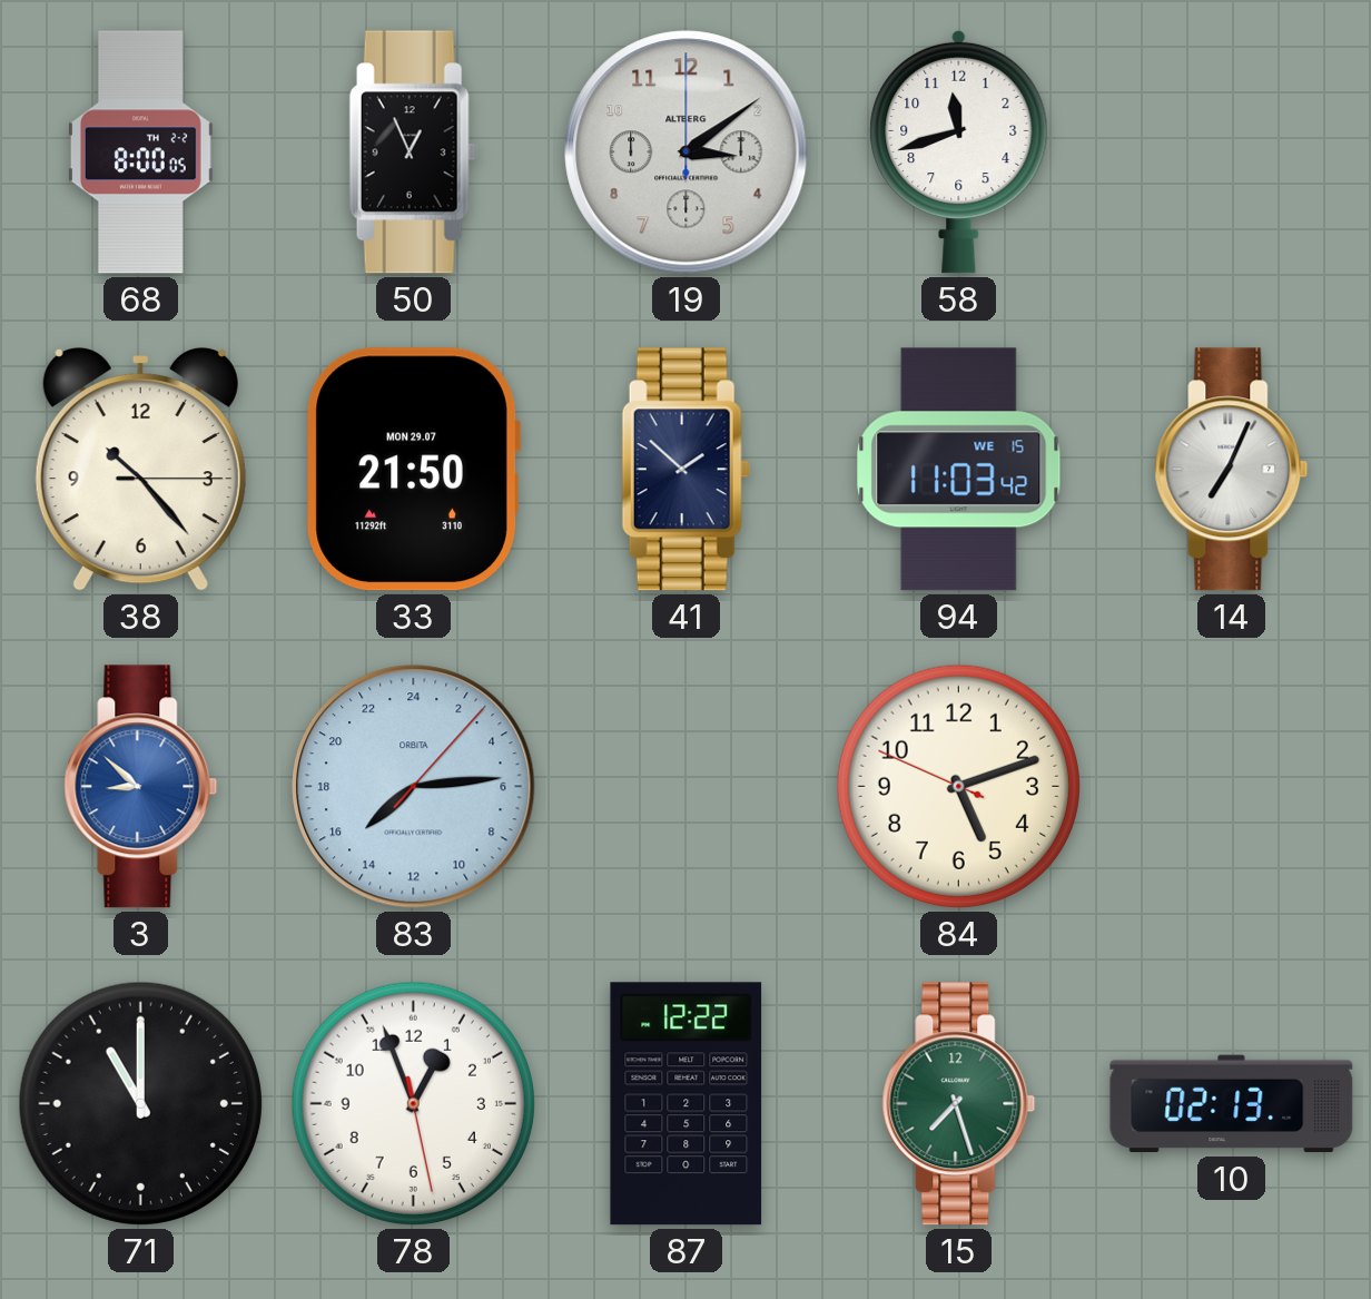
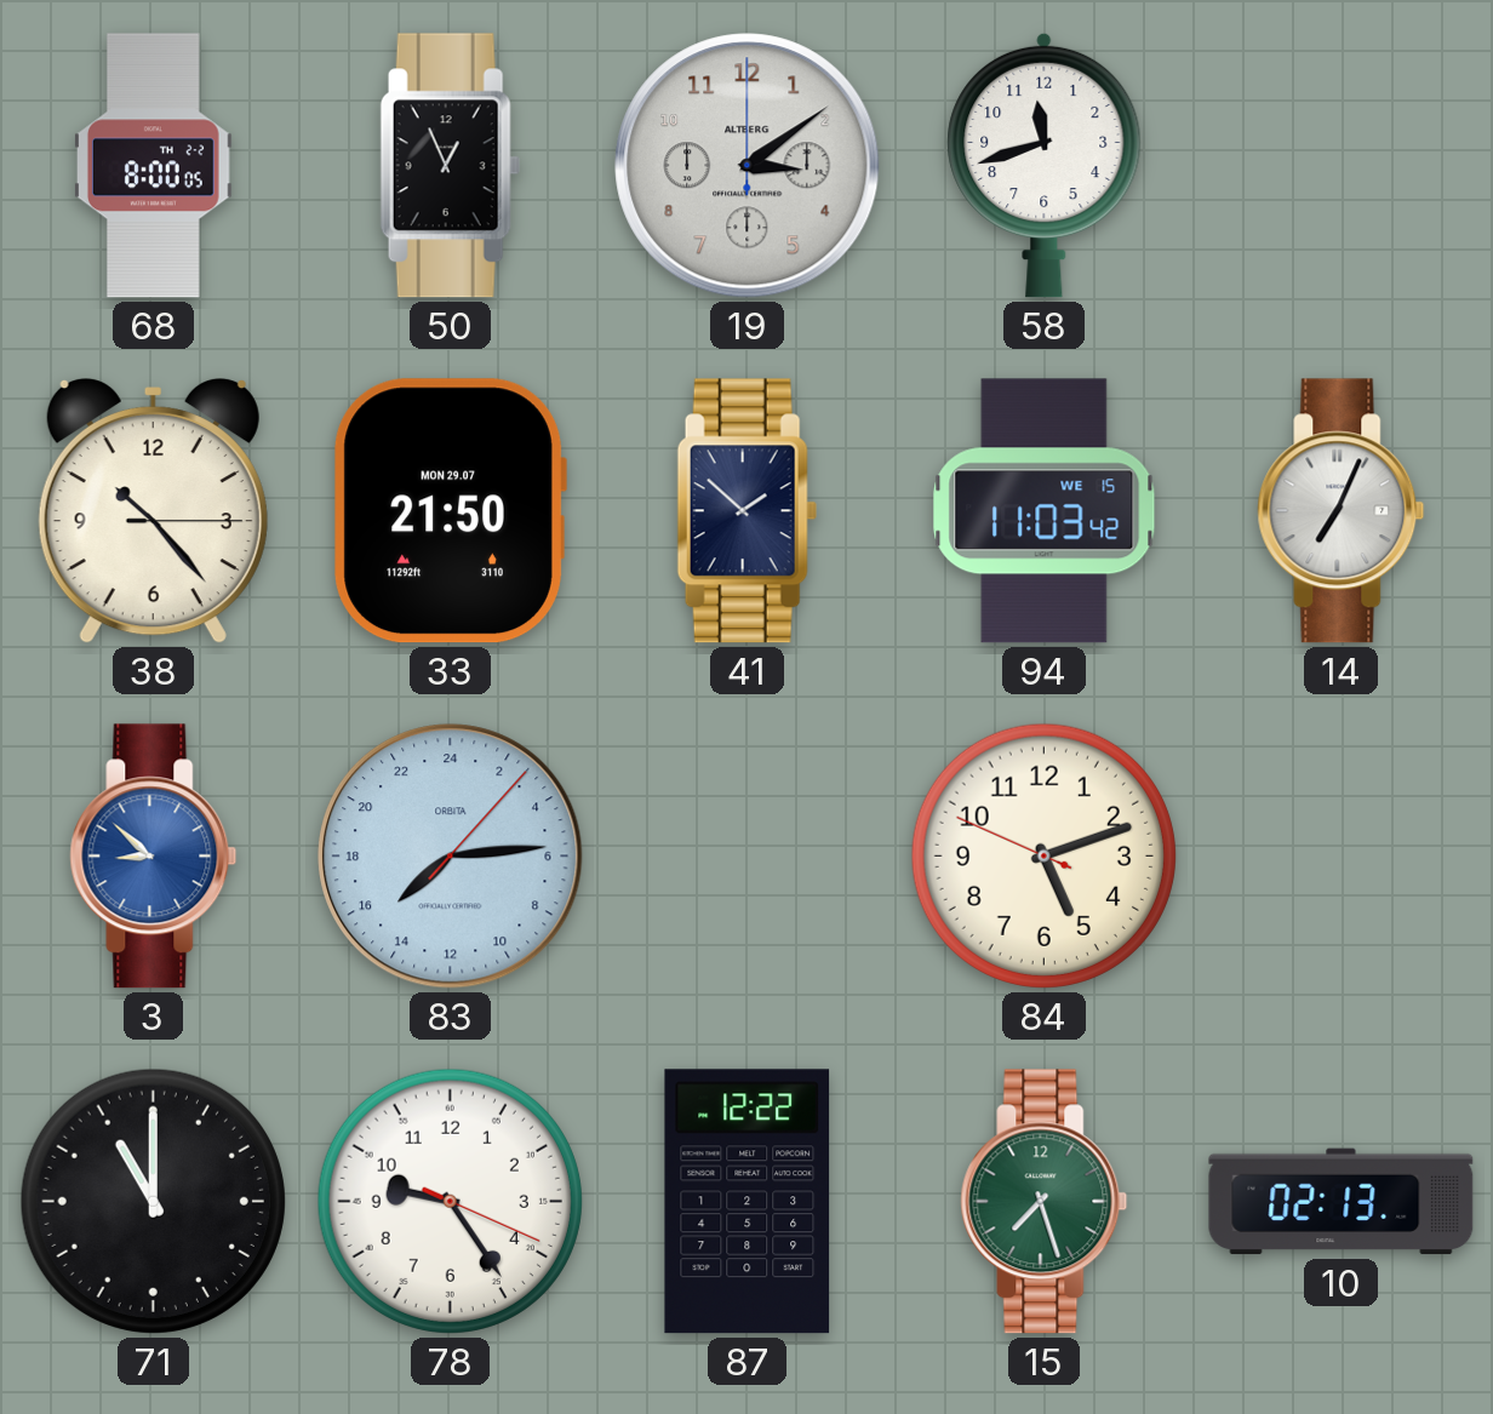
78: 12:56 -> 9:24
